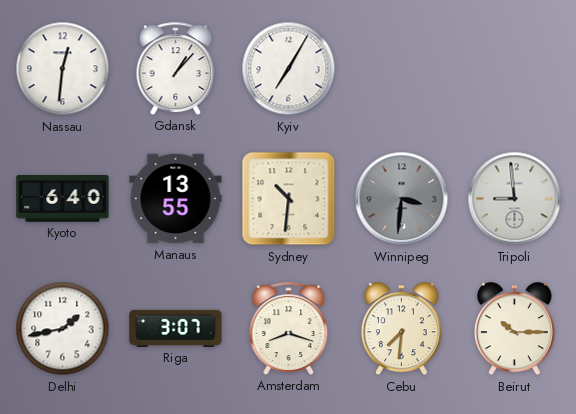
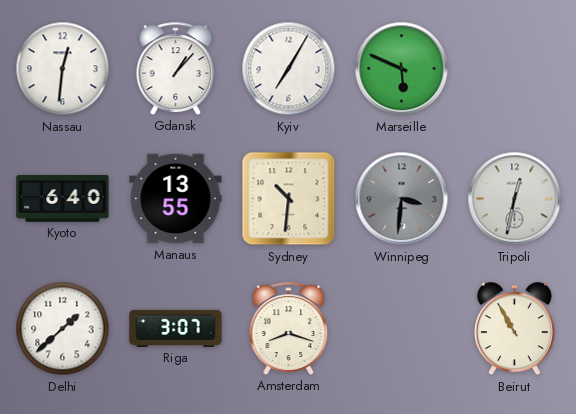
Marseille: none -> 5:49
Tripoli: 8:59 -> 12:32
Delhi: 1:43 -> 1:38
Cebu: 7:31 -> none
Beirut: 10:15 -> 10:55
